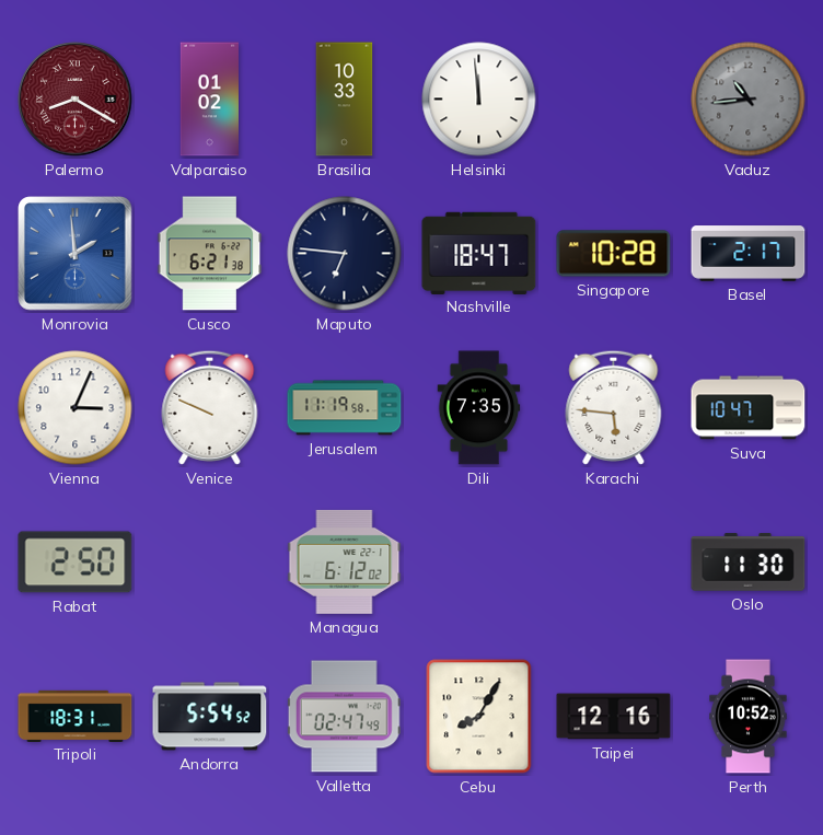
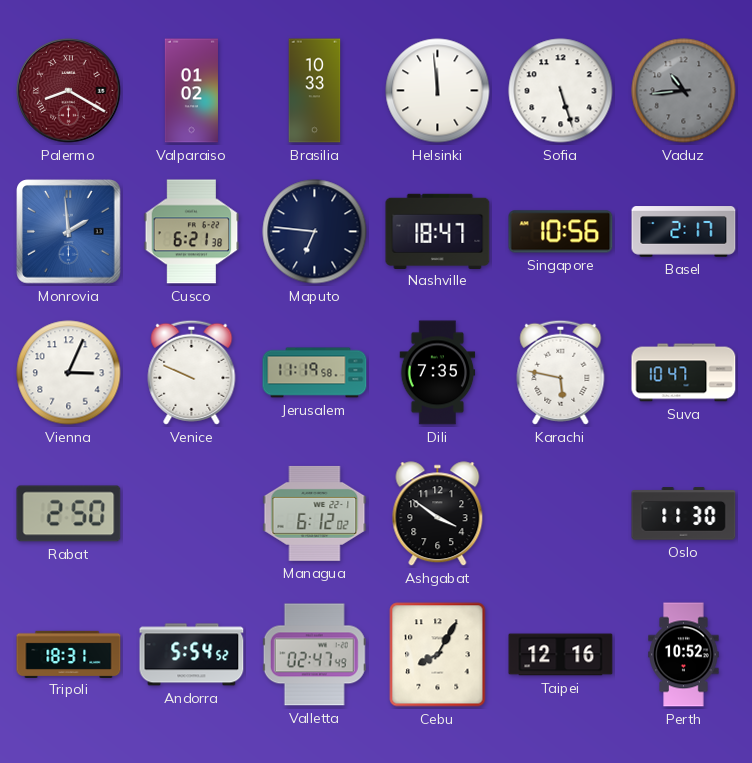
Sofia: none -> 5:27
Singapore: 10:28 -> 10:56
Karachi: 5:46 -> 5:47
Ashgabat: none -> 3:51
